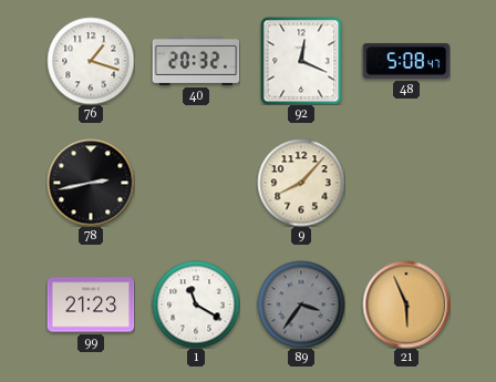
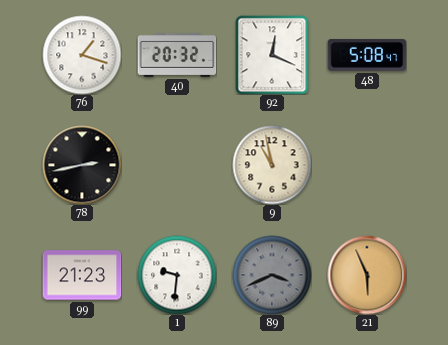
9: 8:07 -> 10:58
1: 11:20 -> 9:31
89: 3:36 -> 3:41
